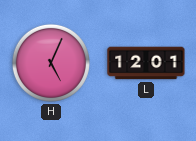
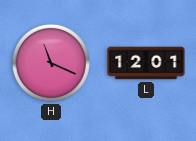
H: 5:04 -> 11:19
